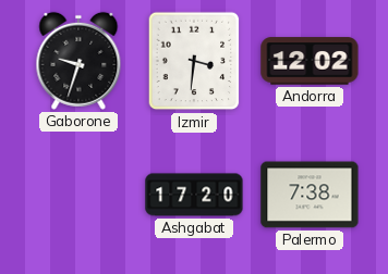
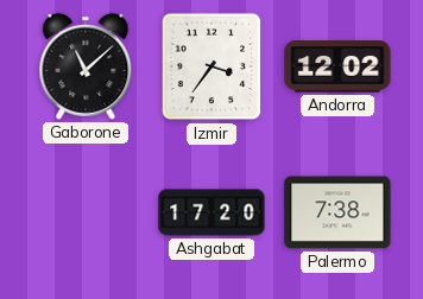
Gaborone: 9:33 -> 11:08
Izmir: 3:31 -> 3:36
